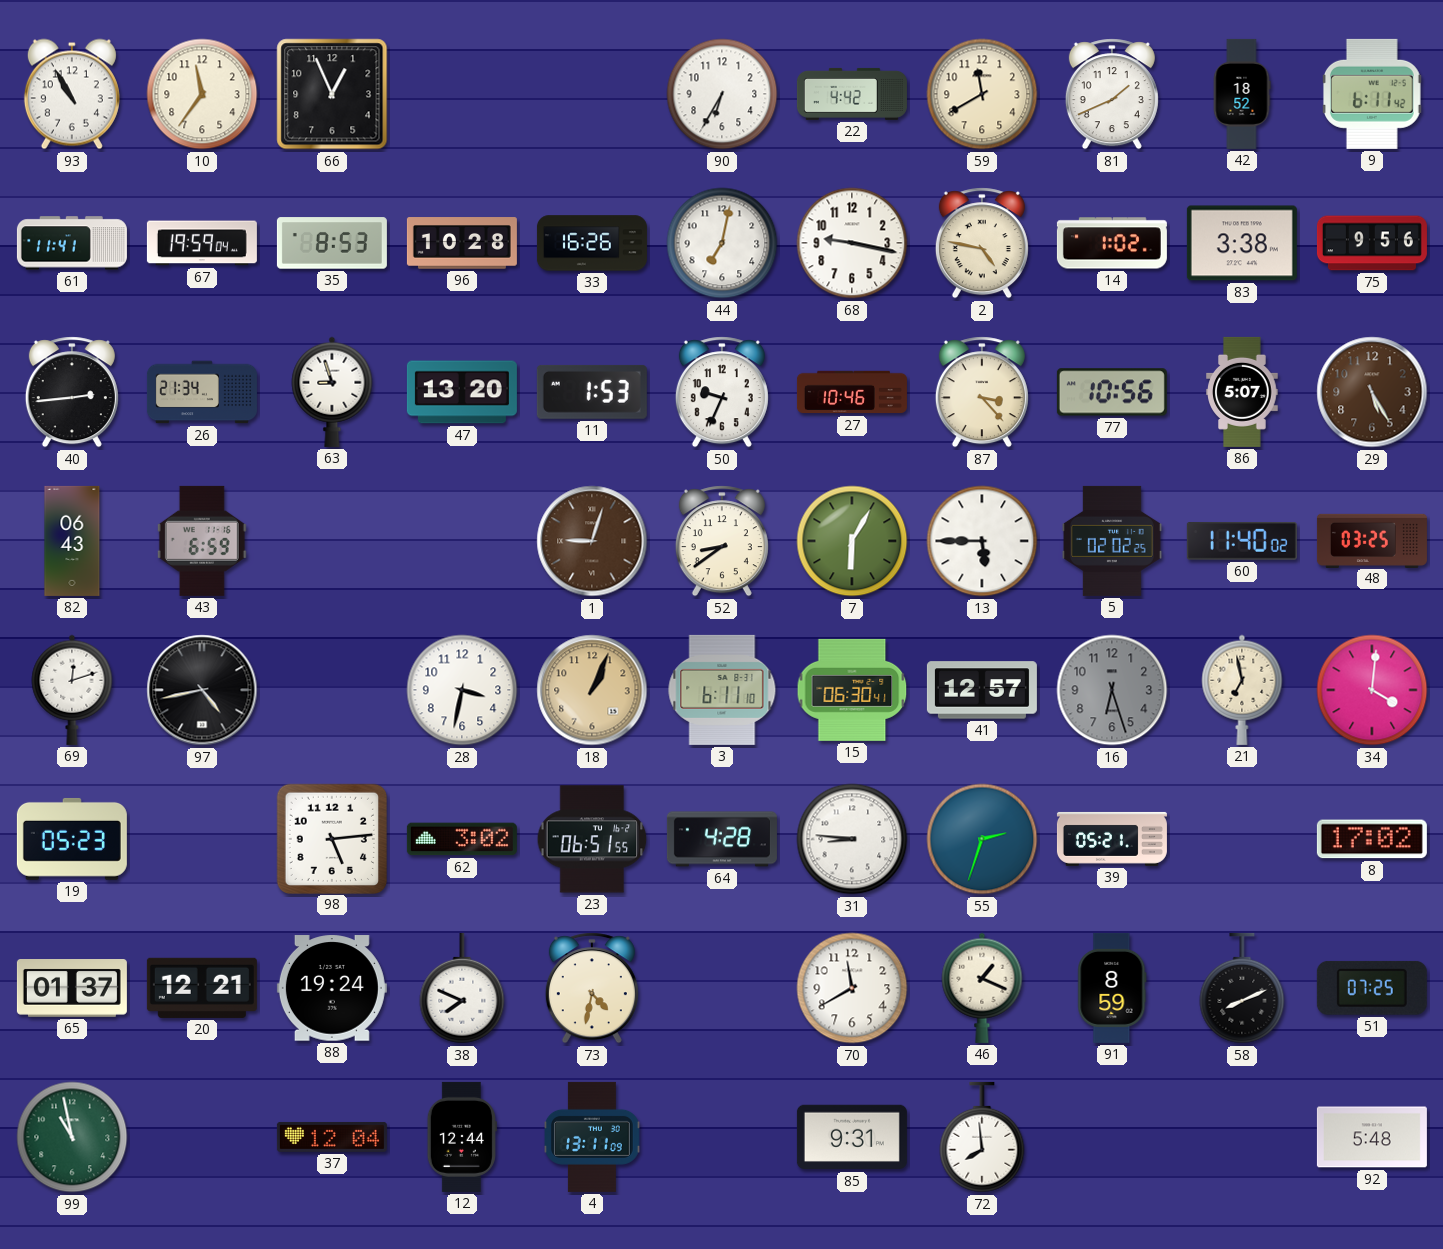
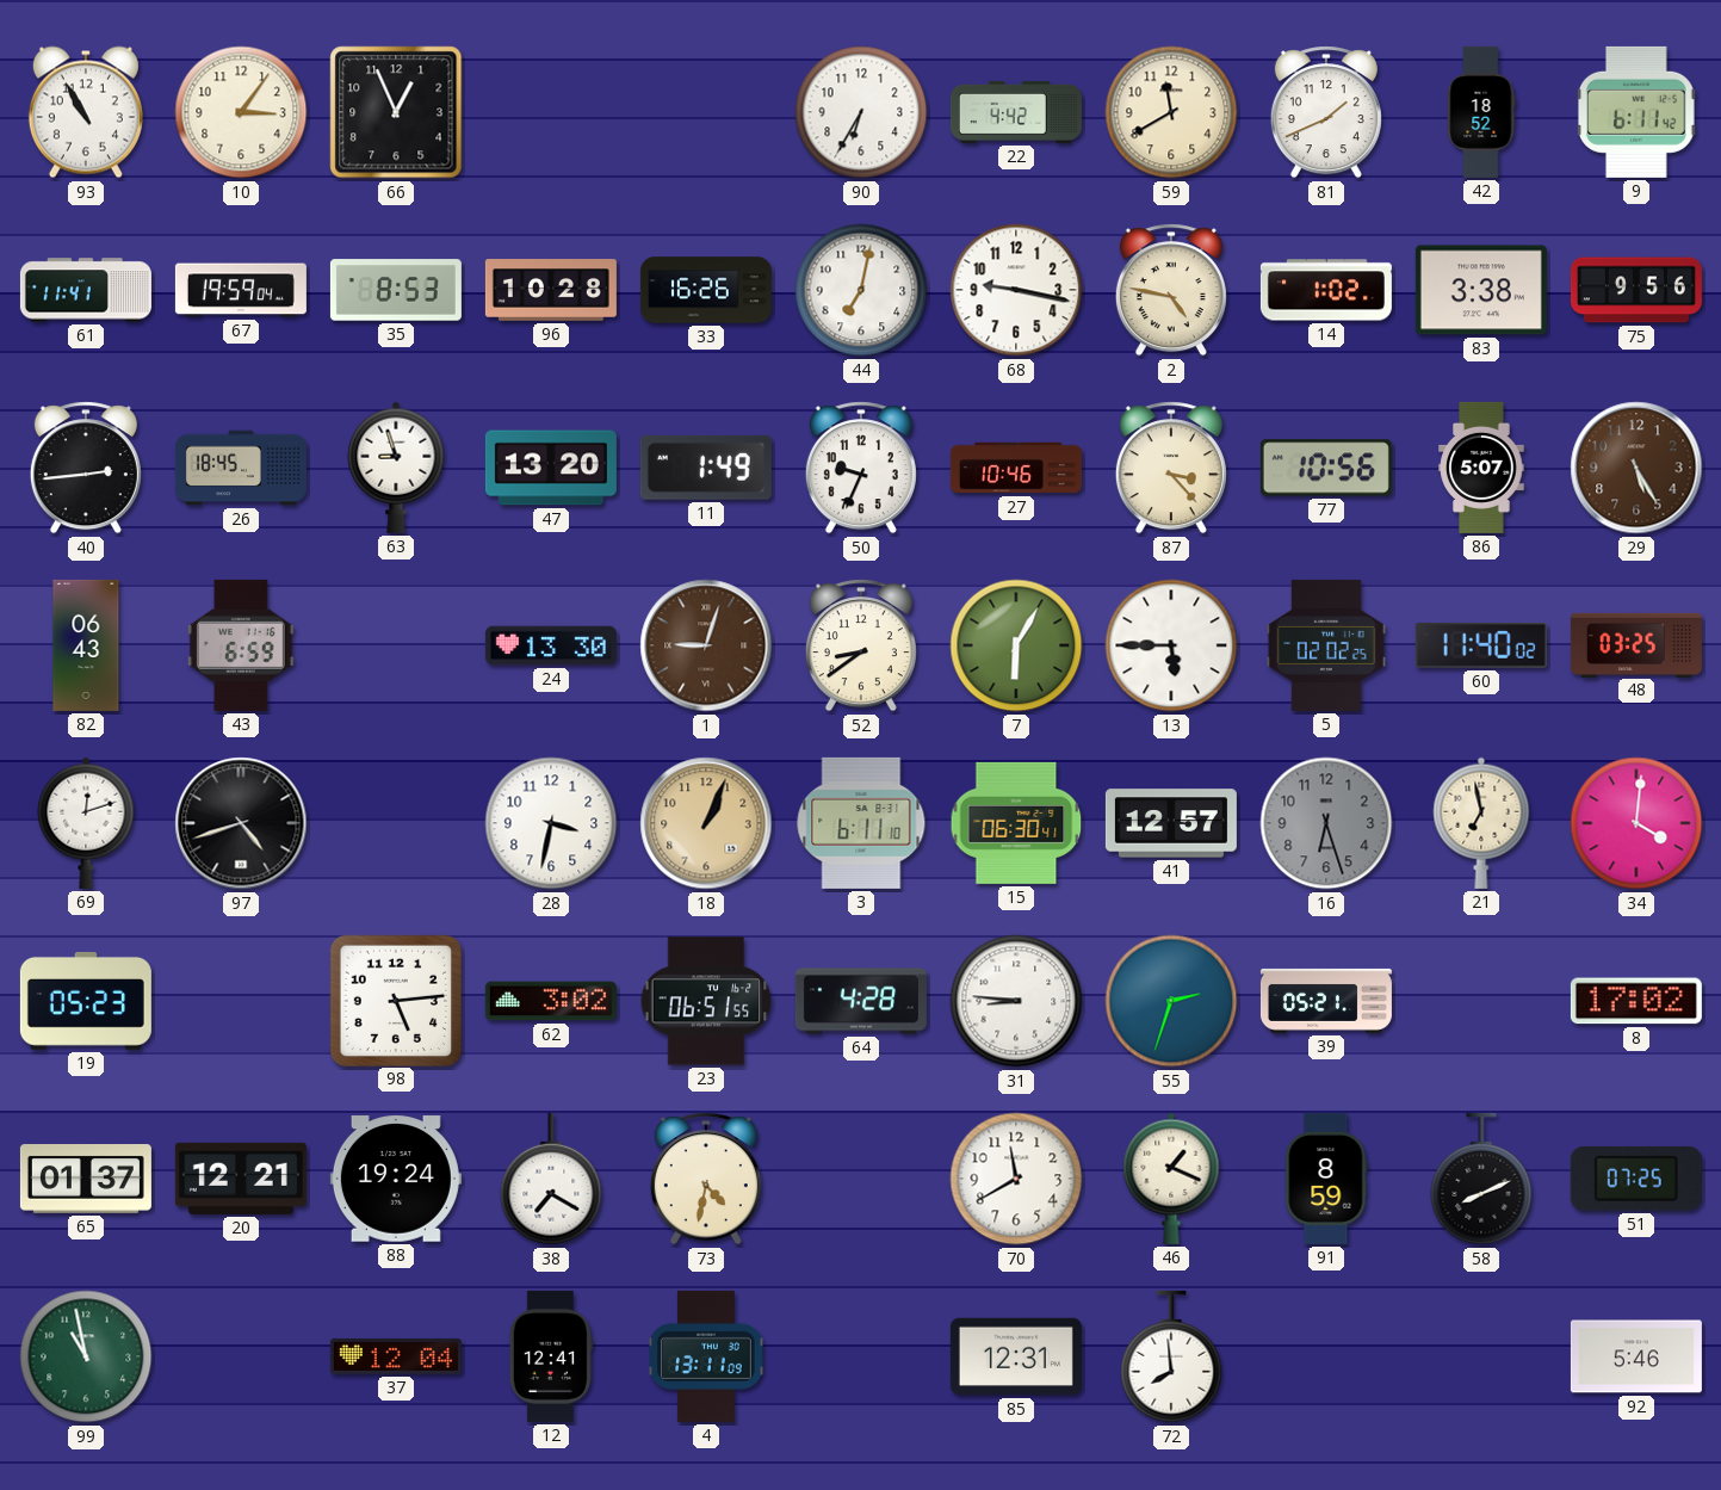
10: 11:36 -> 3:06
26: 21:34 -> 18:45
11: 1:53 -> 1:49
24: none -> 13:30
97: 4:43 -> 4:42
38: 7:49 -> 7:20
12: 12:44 -> 12:41
85: 9:31 -> 12:31
92: 5:48 -> 5:46
